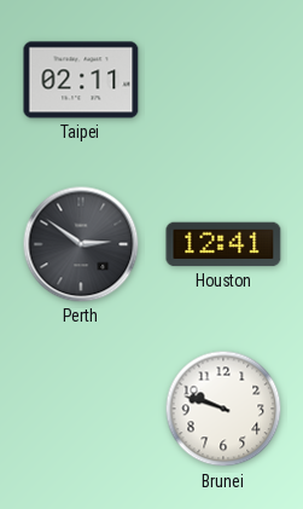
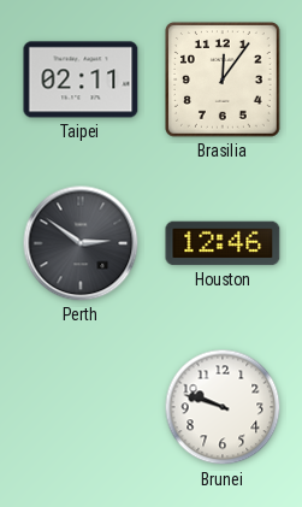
Brasilia: none -> 12:06
Houston: 12:41 -> 12:46
